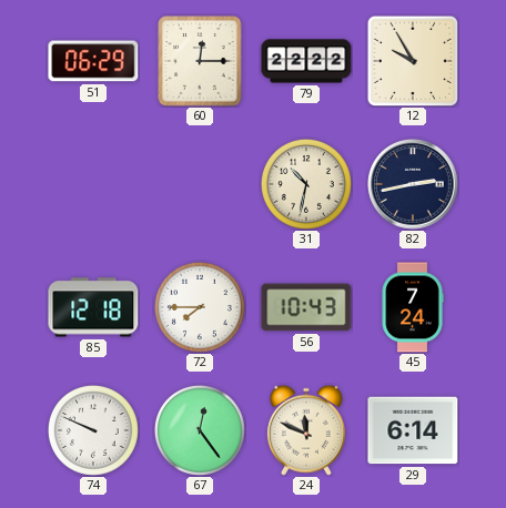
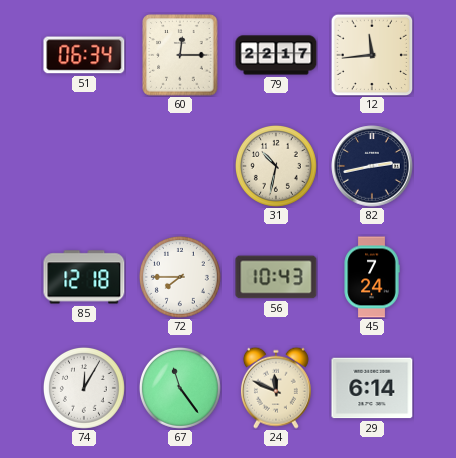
51: 06:29 -> 06:34
79: 22:22 -> 22:17
12: 9:55 -> 11:44
74: 9:49 -> 12:05
67: 12:24 -> 11:24
